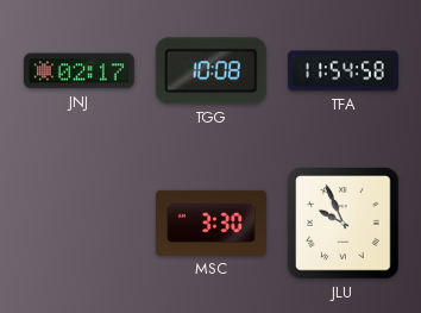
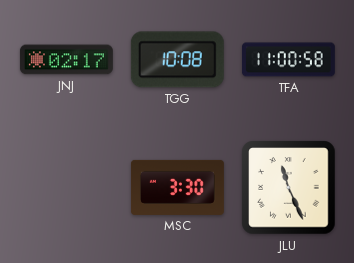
TFA: 11:54 -> 11:00
JLU: 9:56 -> 11:26
